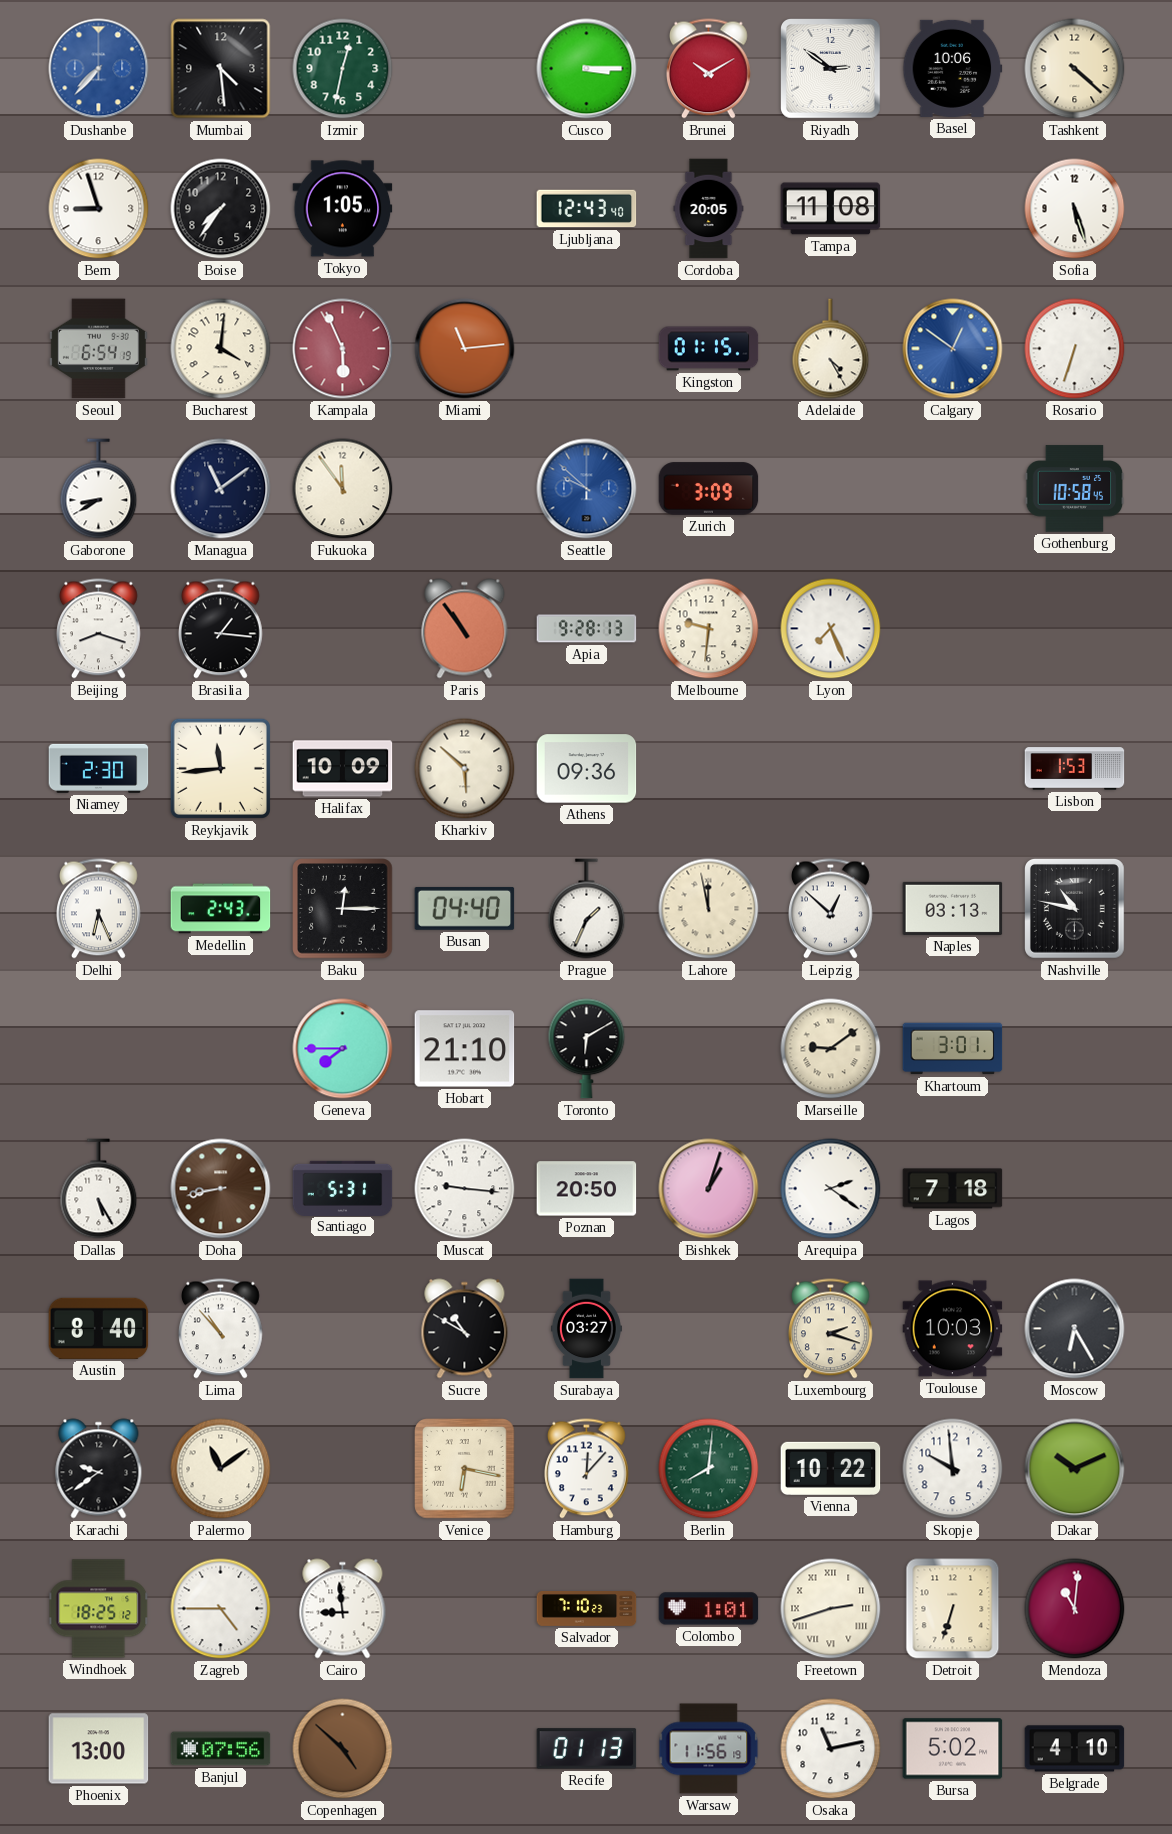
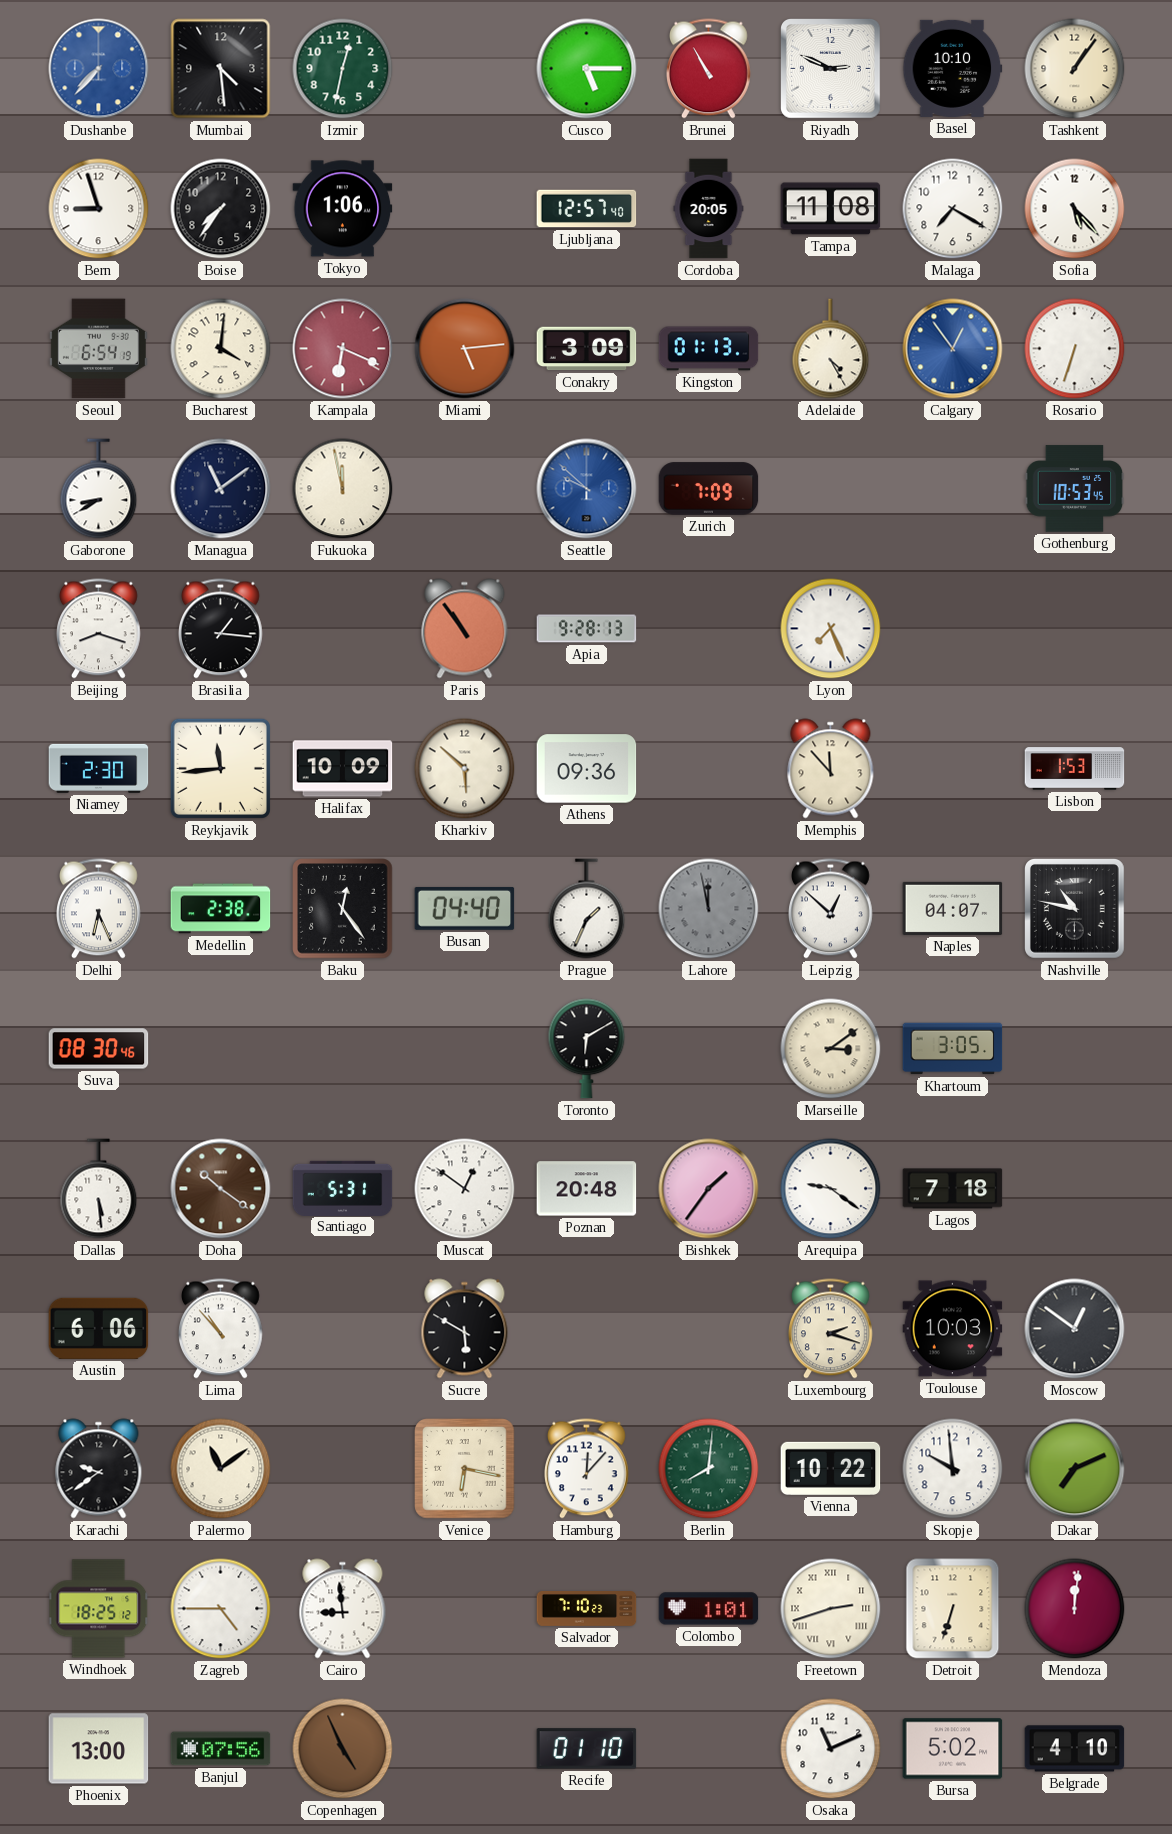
Cusco: 3:15 -> 5:15
Brunei: 10:10 -> 10:55
Riyadh: 2:51 -> 2:49
Basel: 10:06 -> 10:10
Tashkent: 4:22 -> 1:06
Tokyo: 1:05 -> 1:06
Ljubljana: 12:43 -> 12:57
Malaga: none -> 7:20
Sofia: 5:27 -> 5:23
Kampala: 5:56 -> 6:19
Miami: 11:14 -> 5:14
Conakry: none -> 3:09
Kingston: 01:15 -> 01:13
Calgary: 12:51 -> 12:54
Fukuoka: 11:54 -> 11:58
Zurich: 3:09 -> 7:09
Gothenburg: 10:58 -> 10:53
Melbourne: 9:31 -> none
Memphis: none -> 11:53
Medellin: 2:43 -> 2:38
Baku: 12:15 -> 12:24
Lahore dial: cream -> grey
Naples: 03:13 -> 04:07
Suva: none -> 08:30
Geneva: 7:45 -> none
Hobart: 21:10 -> none
Marseille: 9:09 -> 3:09
Khartoum: 3:01 -> 3:05
Dallas: 5:25 -> 5:29
Doha: 8:43 -> 10:21
Muscat: 9:16 -> 12:51
Poznan: 20:50 -> 20:48
Bishkek: 1:03 -> 1:36
Arequipa: 2:21 -> 9:21
Austin: 8:40 -> 6:06
Sucre: 10:50 -> 5:50
Surabaya: 03:27 -> none
Moscow: 6:25 -> 12:51
Dakar: 10:11 -> 7:11
Mendoza: 11:01 -> 12:01
Copenhagen: 4:52 -> 4:56
Recife: 01:13 -> 01:10
Warsaw: 11:56 -> none
Osaka: 11:13 -> 11:11
